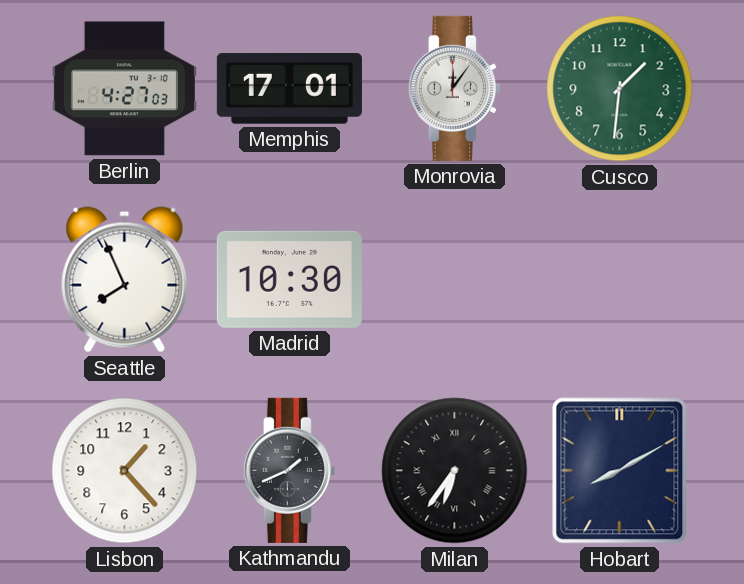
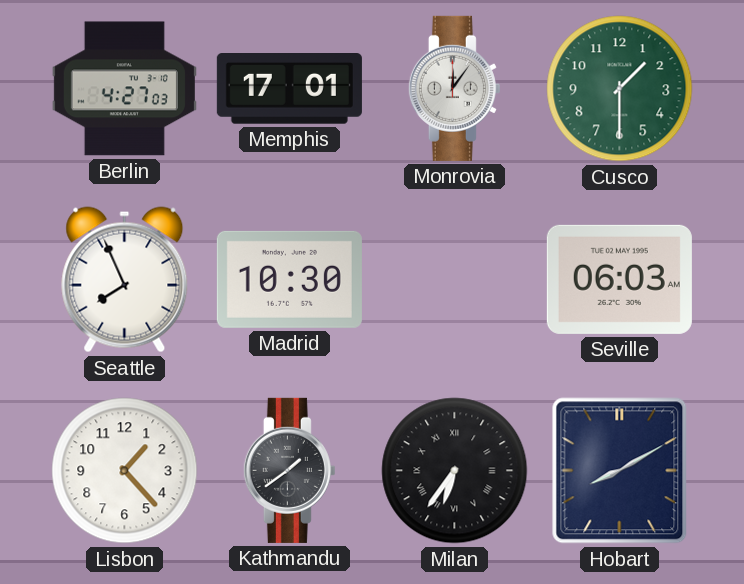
Cusco: 1:31 -> 1:30
Seville: none -> 06:03
Kathmandu: 1:41 -> 1:39
